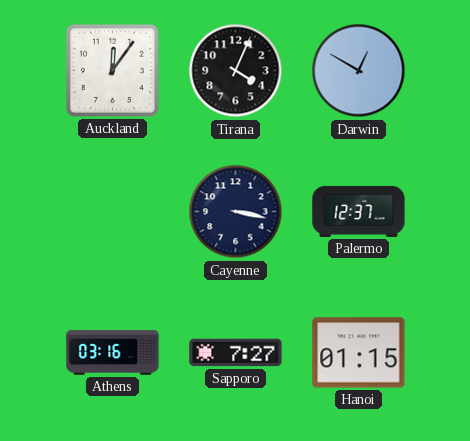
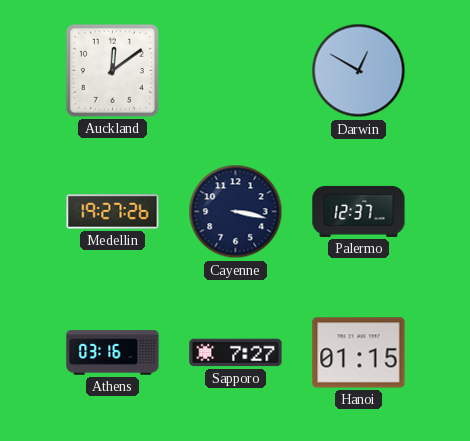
Auckland: 12:06 -> 12:09
Tirana: 4:04 -> none
Medellin: none -> 19:27
